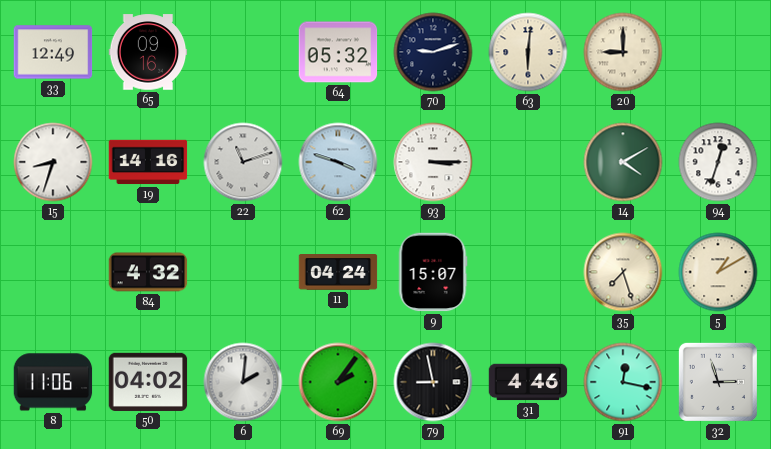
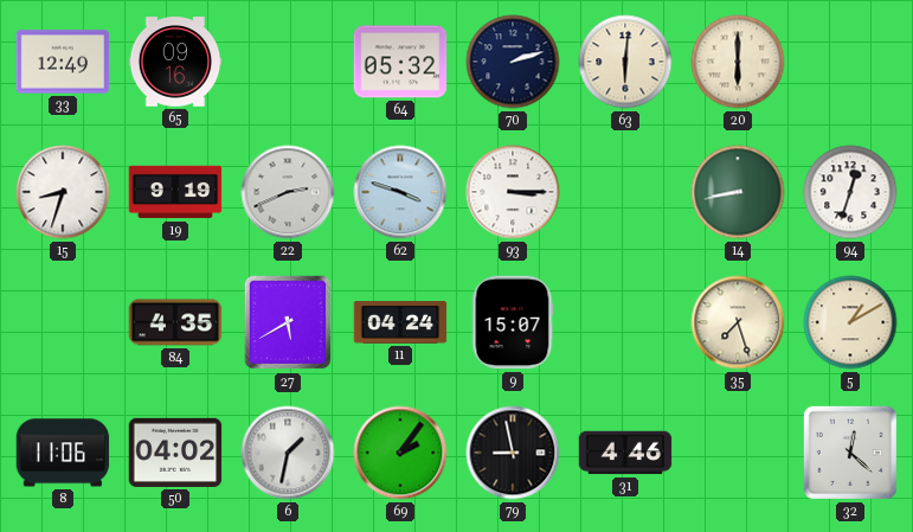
70: 9:12 -> 2:12
20: 9:00 -> 6:00
19: 14:16 -> 9:19
22: 11:12 -> 2:41
14: 4:10 -> 8:43
84: 4:32 -> 4:35
27: none -> 5:40
6: 2:01 -> 1:32
91: 12:17 -> none
32: 2:57 -> 12:22
